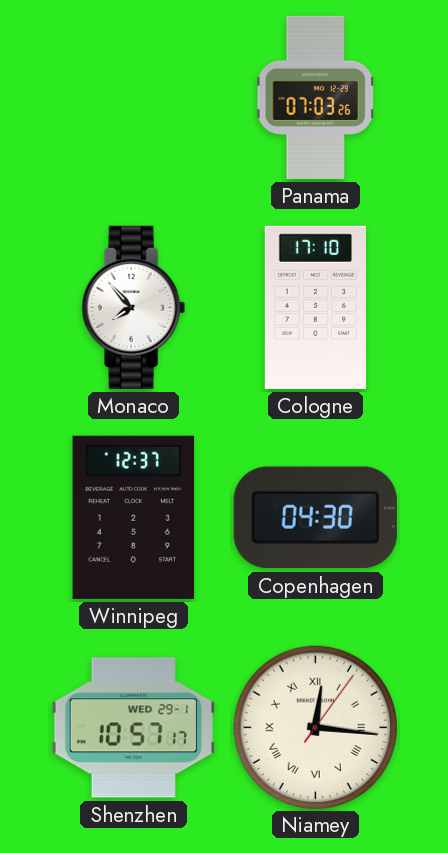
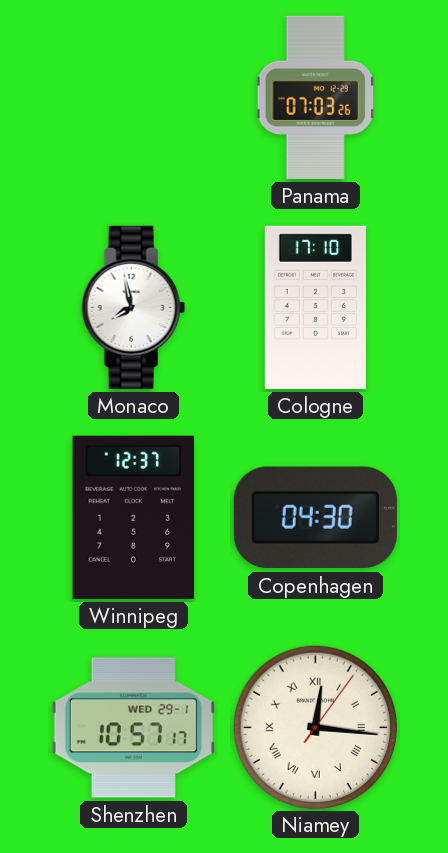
Monaco: 7:53 -> 7:58
